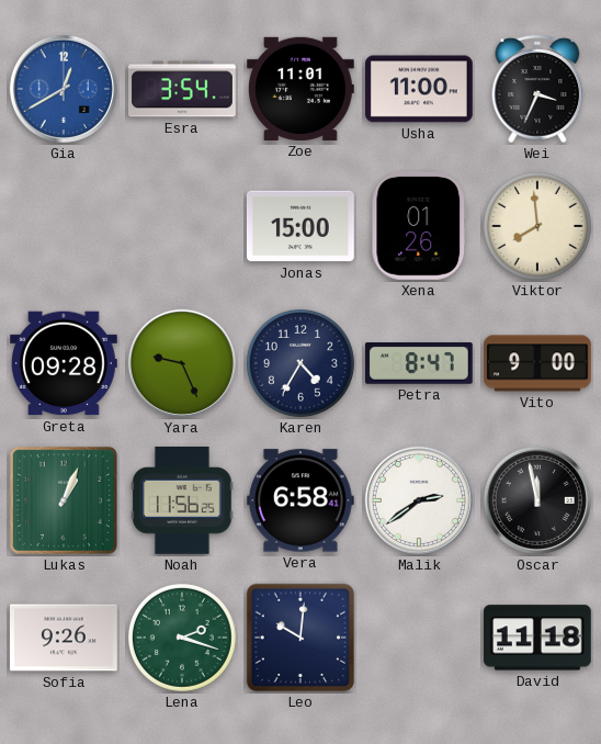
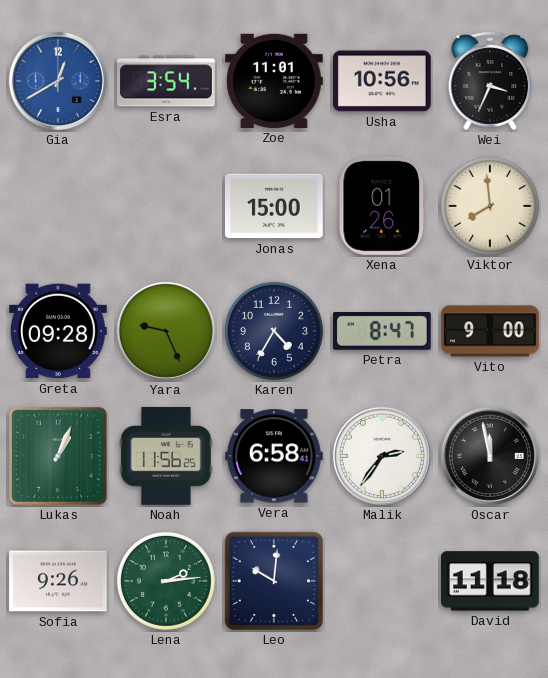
Usha: 11:00 -> 10:56
Malik: 2:39 -> 2:36
Lena: 2:18 -> 2:14
